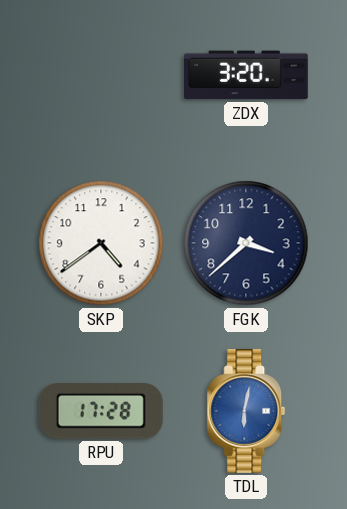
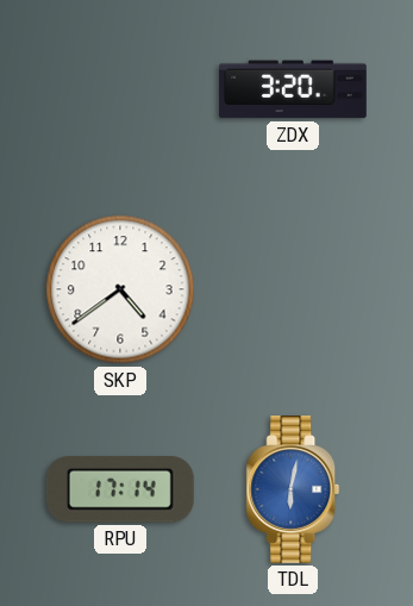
FGK: 3:38 -> none
RPU: 17:28 -> 17:14
